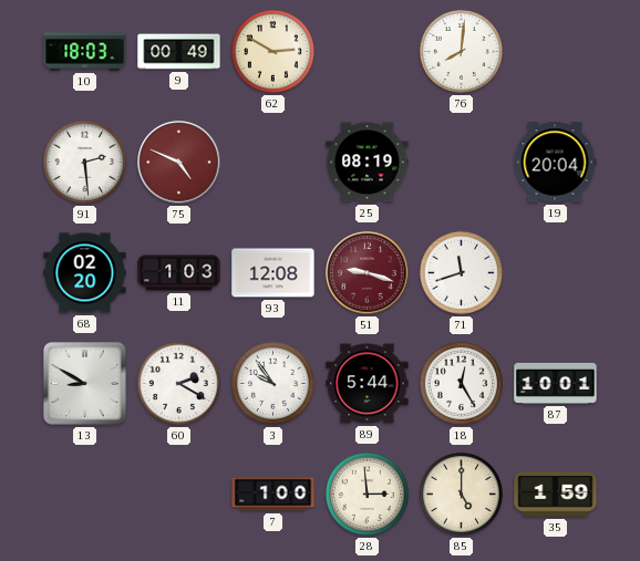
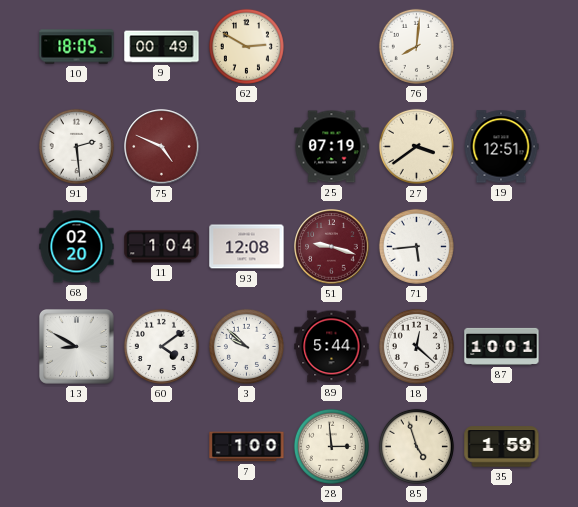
10: 18:03 -> 18:05
25: 08:19 -> 07:19
27: none -> 3:39
19: 20:04 -> 12:51
11: 1:03 -> 1:04
71: 11:42 -> 5:44
60: 2:20 -> 4:09
3: 9:54 -> 9:52
18: 12:25 -> 12:22
85: 5:00 -> 4:57
